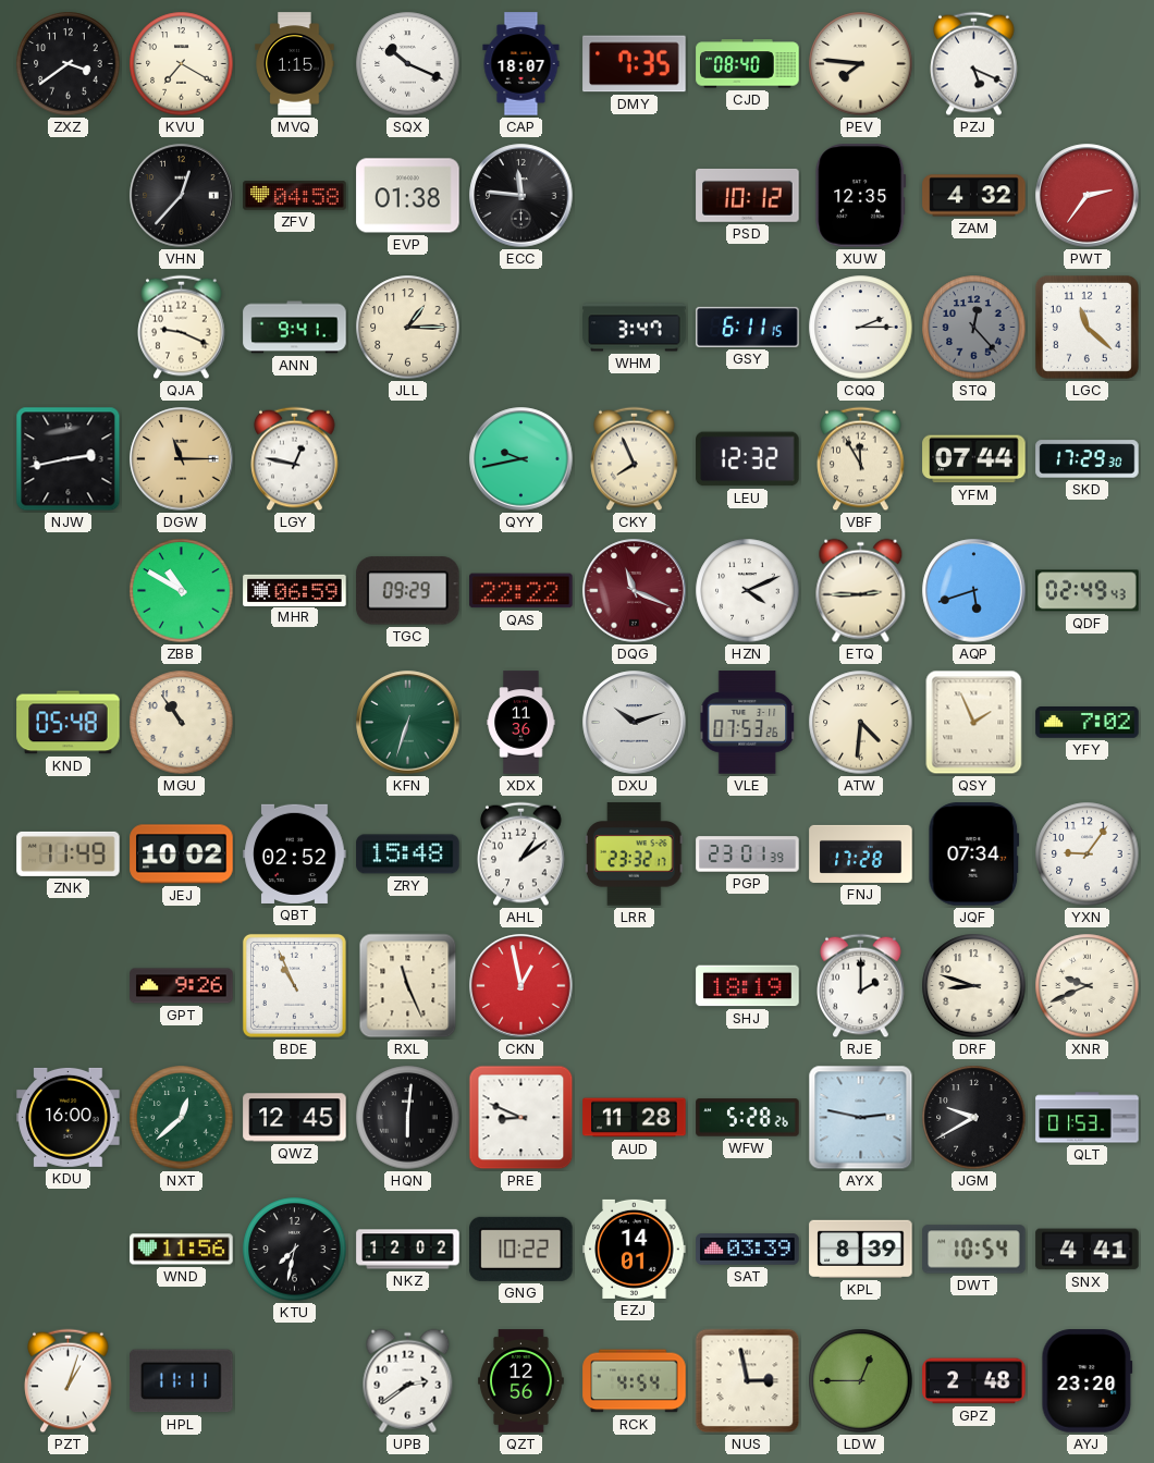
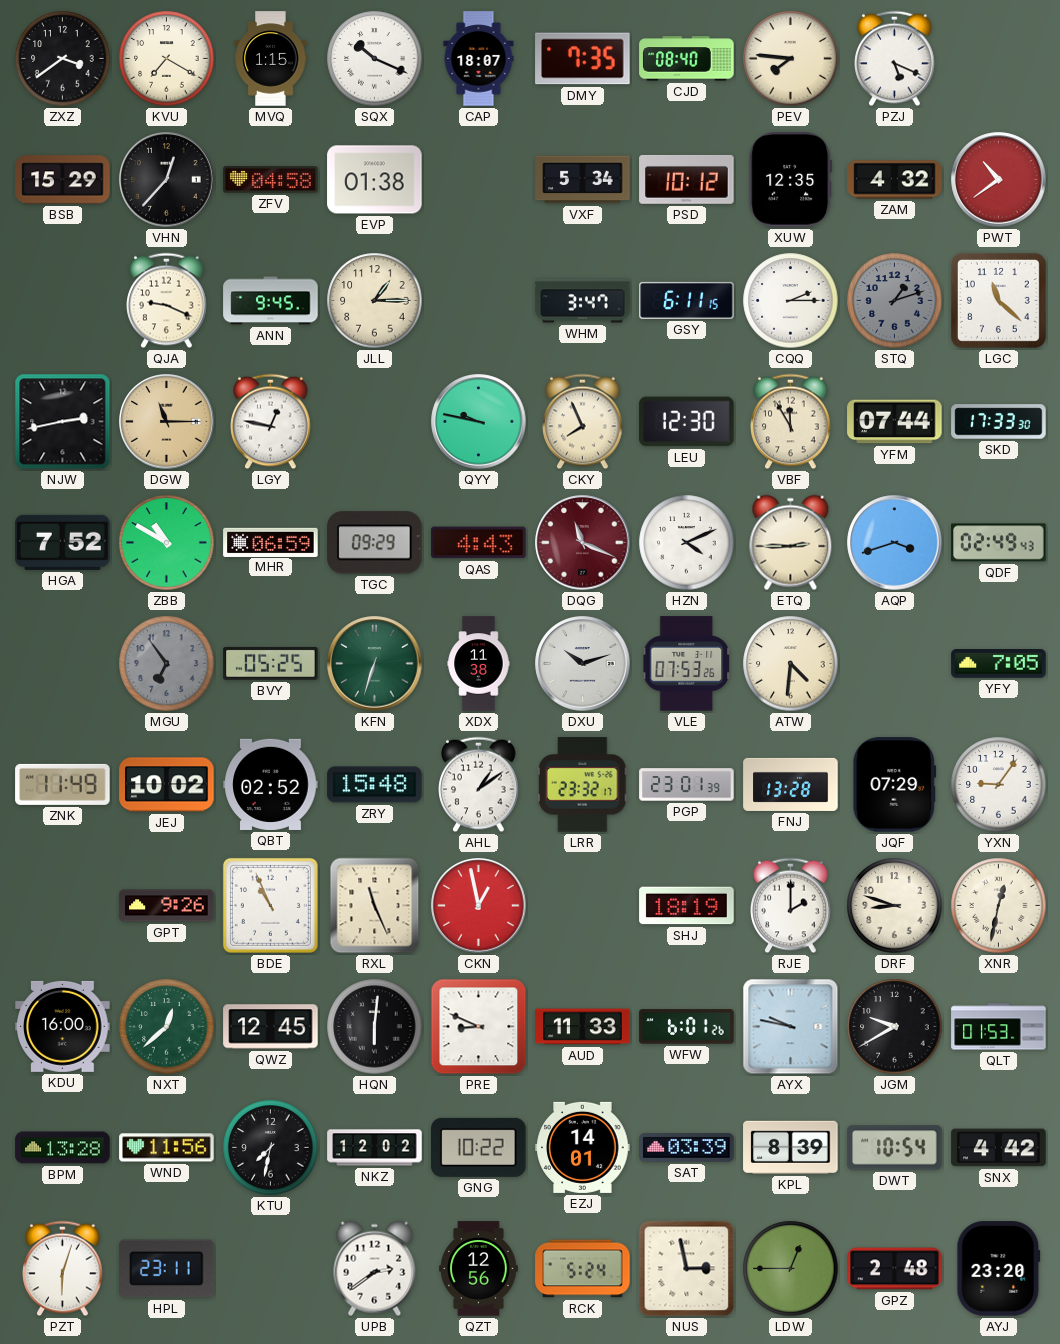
BSB: none -> 15:29
ECC: 11:46 -> none
VXF: none -> 5:34
PWT: 2:36 -> 10:39
ANN: 9:41 -> 9:45
STQ: 12:23 -> 1:12
QYY: 9:43 -> 9:47
LEU: 12:32 -> 12:30
SKD: 17:29 -> 17:33
HGA: none -> 7:52
QAS: 22:22 -> 4:43
AQP: 5:42 -> 3:42
KND: 05:48 -> none
MGU: 10:54 -> 6:54
MGU dial: cream -> grey
BVY: none -> 05:25
XDX: 11:36 -> 11:38
QSY: 1:56 -> none
YFY: 7:02 -> 7:05
FNJ: 17:28 -> 13:28
JQF: 07:34 -> 07:29
XNR: 9:41 -> 12:32
AUD: 11:28 -> 11:33
WFW: 5:28 -> 6:01
AYX: 2:47 -> 9:47
BPM: none -> 13:28
SNX: 4:41 -> 4:42
PZT: 1:03 -> 6:03
HPL: 11:11 -> 23:11
RCK: 4:54 -> 5:24
